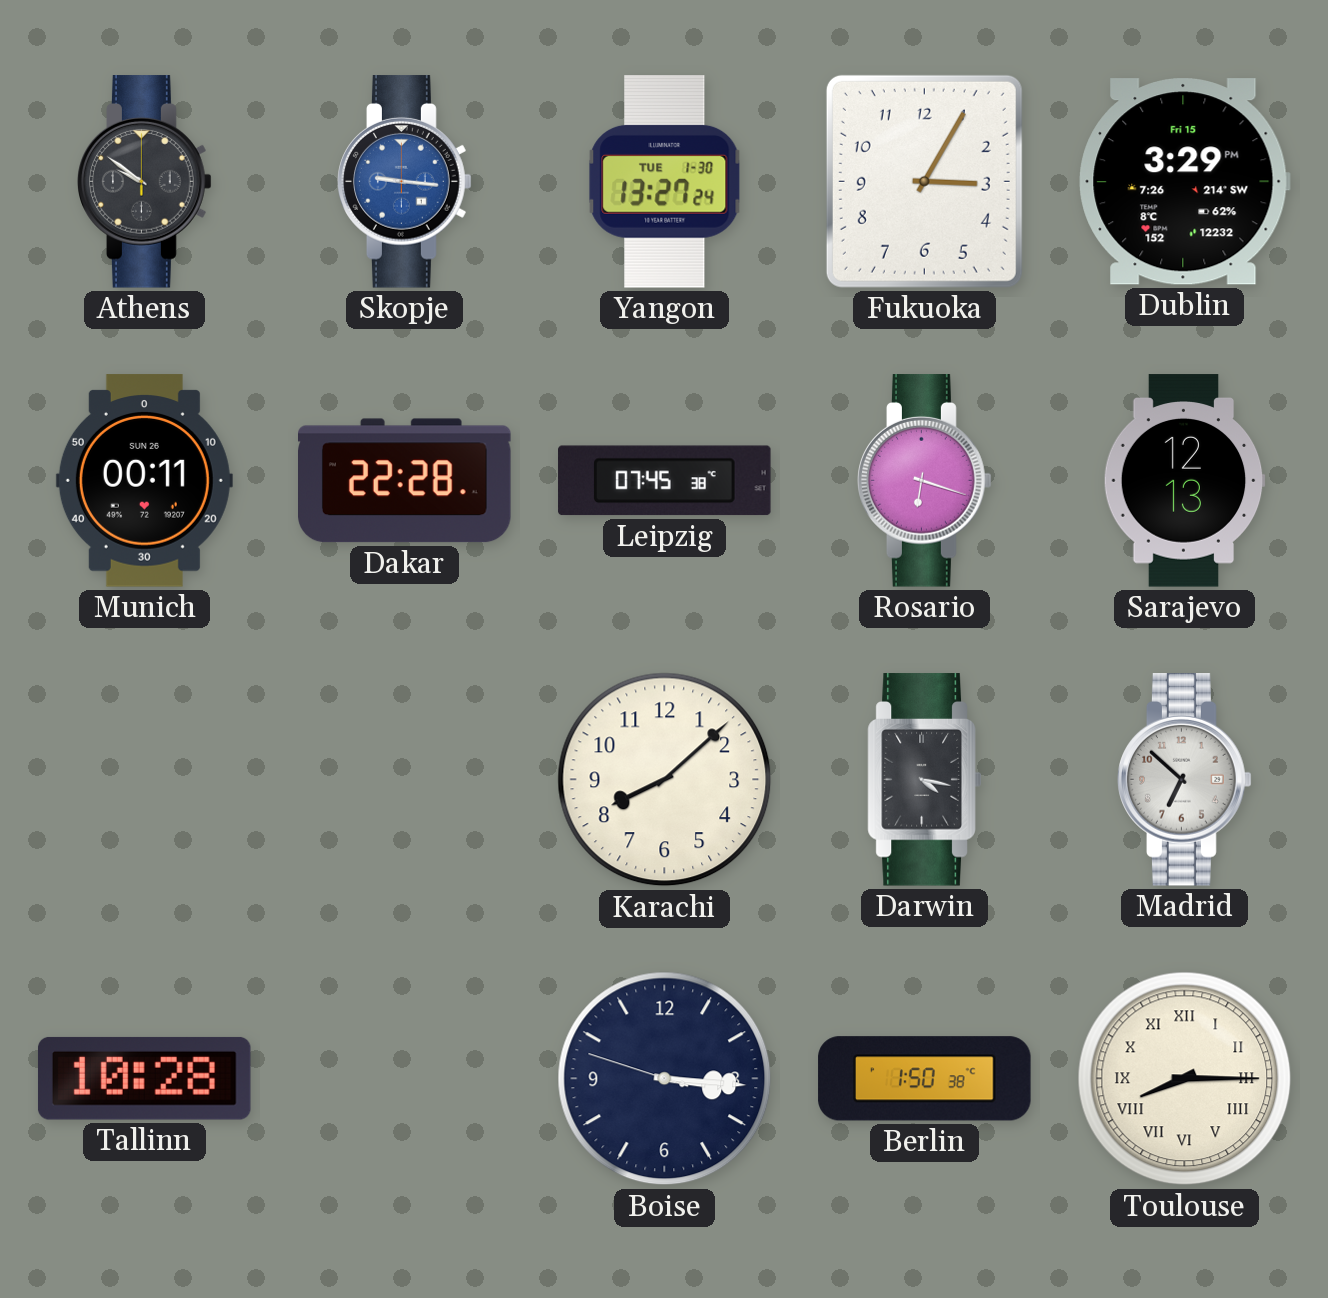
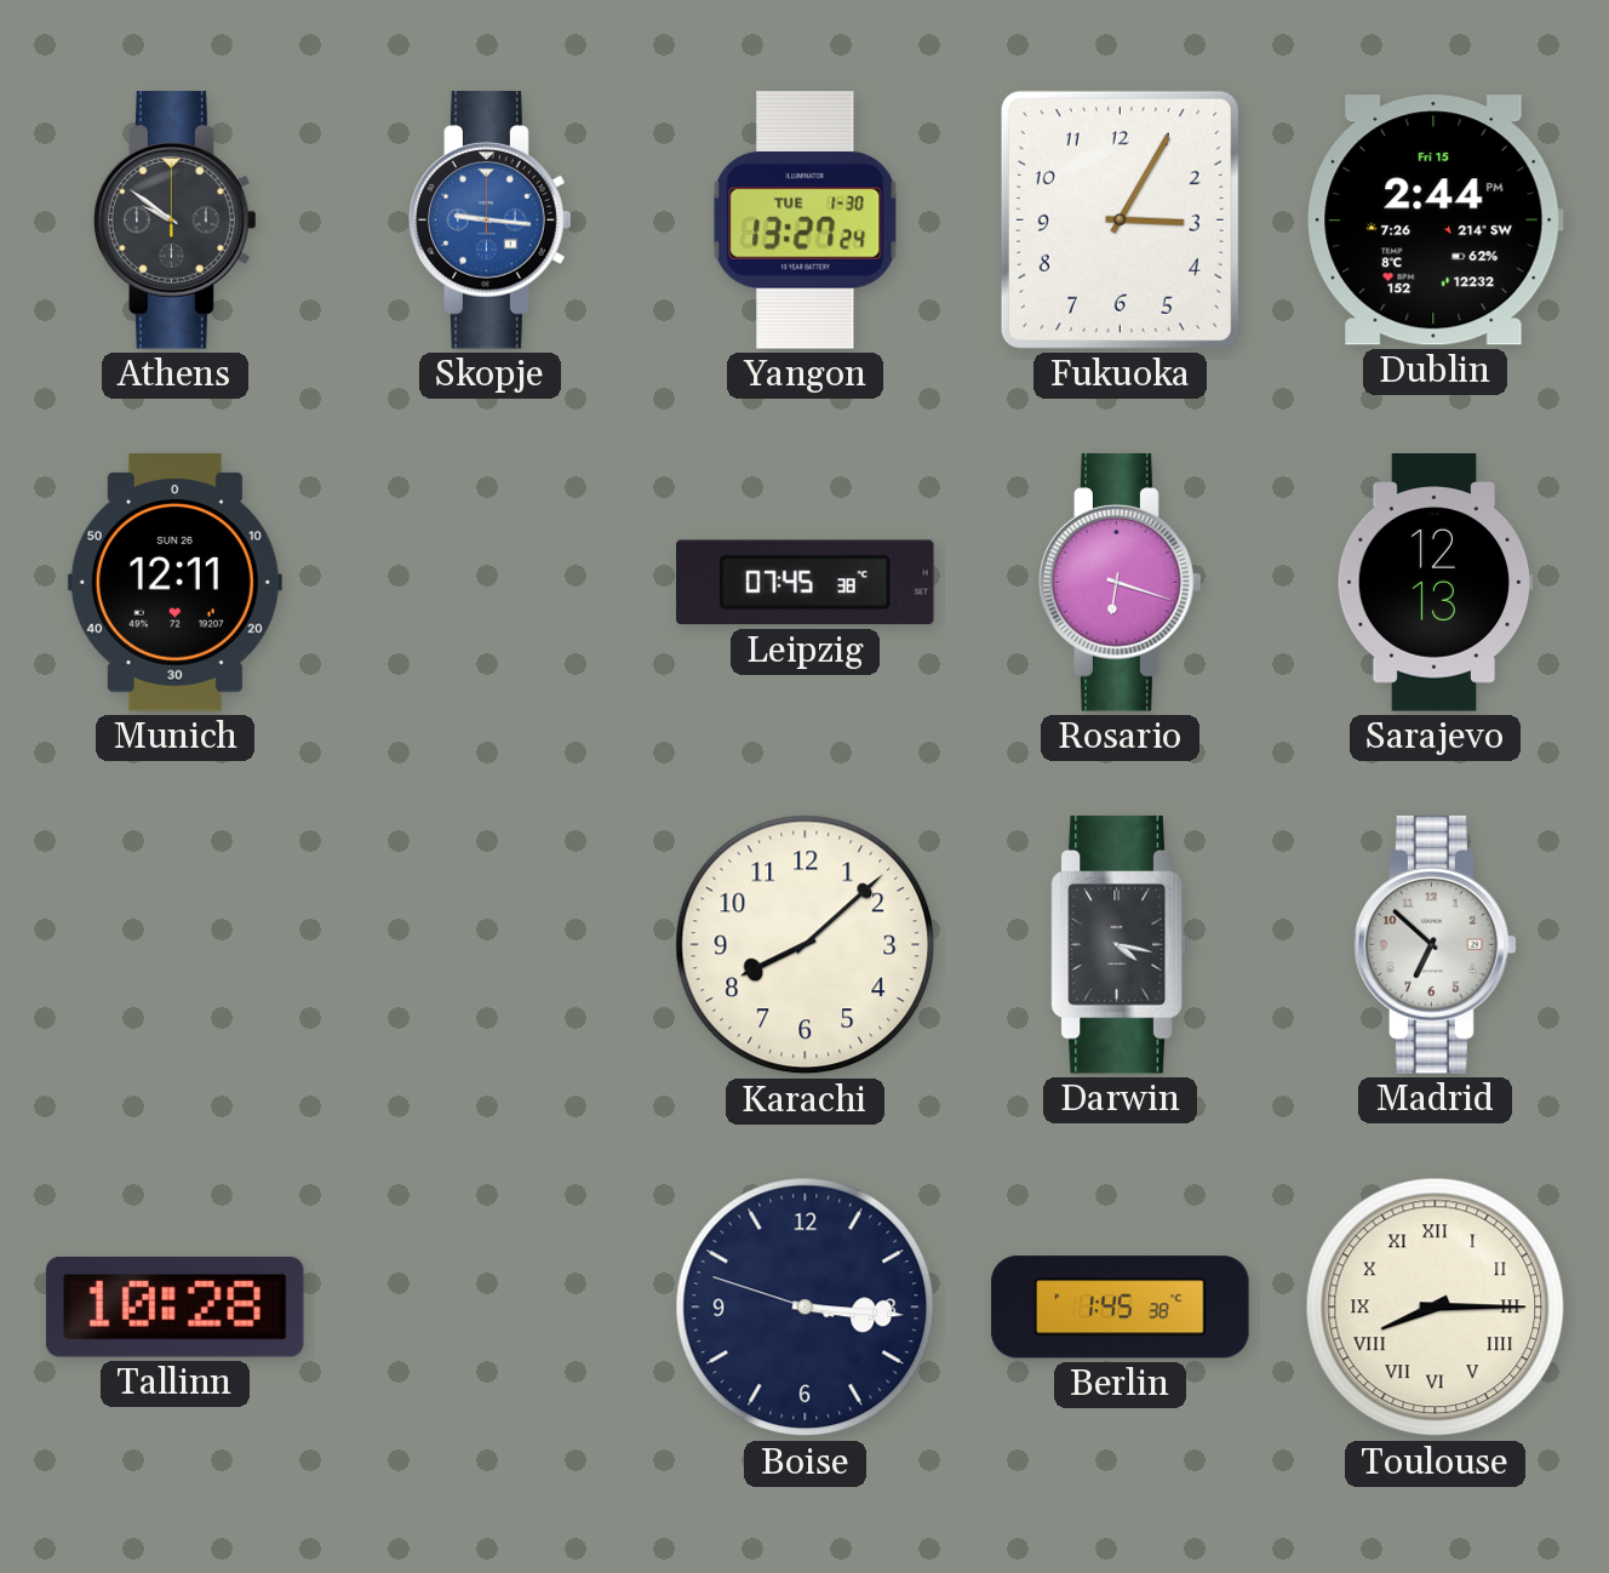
Dublin: 3:29 -> 2:44
Munich: 00:11 -> 12:11
Dakar: 22:28 -> none
Berlin: 1:50 -> 1:45
